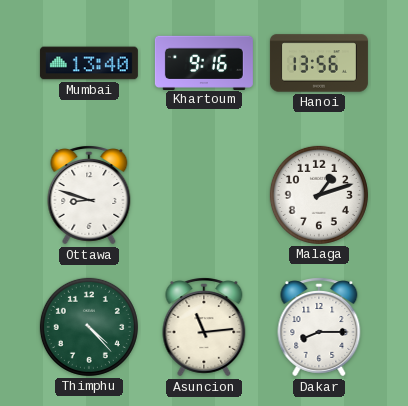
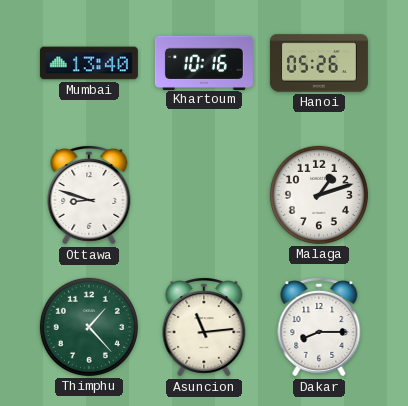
Khartoum: 9:16 -> 10:16
Hanoi: 13:56 -> 05:26
Thimphu: 4:23 -> 1:23
